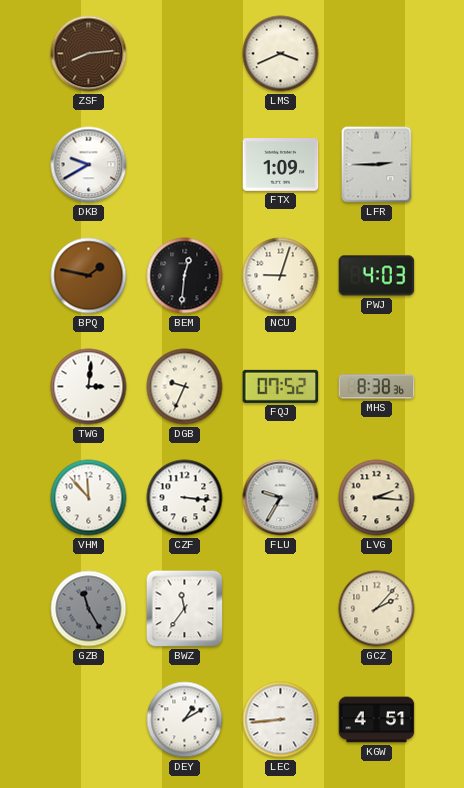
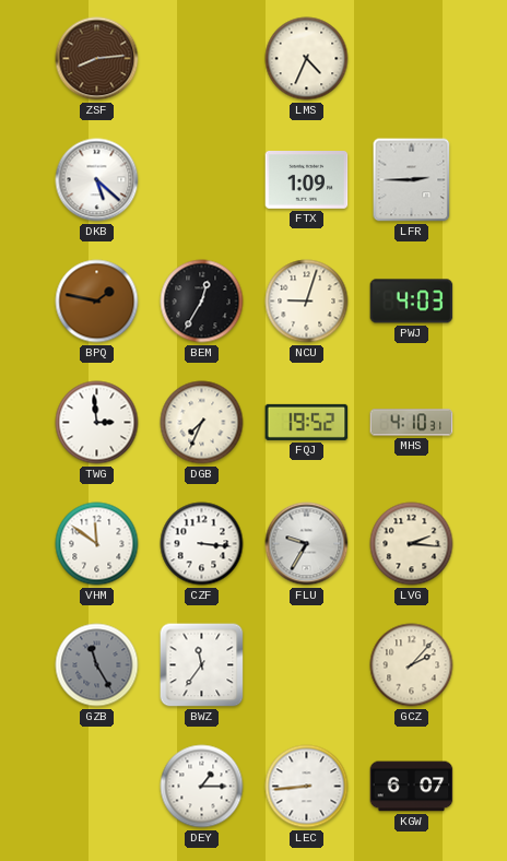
LMS: 3:41 -> 4:34
DKB: 9:40 -> 5:22
BEM: 12:31 -> 12:35
TWG: 3:01 -> 2:59
DGB: 9:34 -> 7:34
FQJ: 07:52 -> 19:52
MHS: 8:38 -> 4:10
VHM: 11:53 -> 11:51
DEY: 1:10 -> 1:15
KGW: 4:51 -> 6:07
